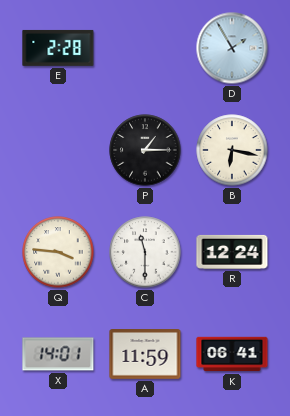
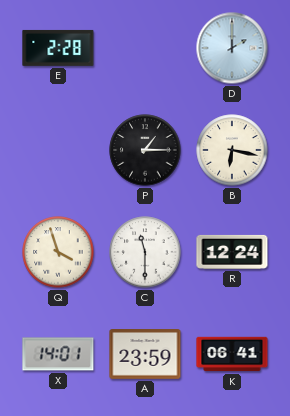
D: 1:55 -> 2:00
Q: 3:46 -> 3:57
A: 11:59 -> 23:59
